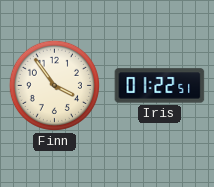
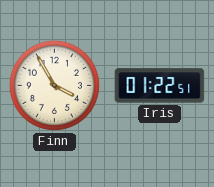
Finn: 3:54 -> 3:55
